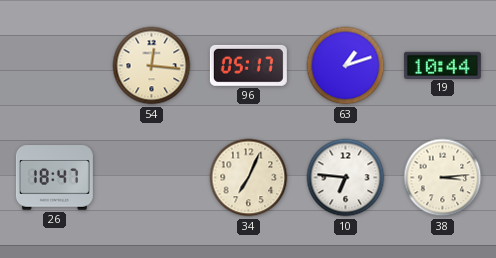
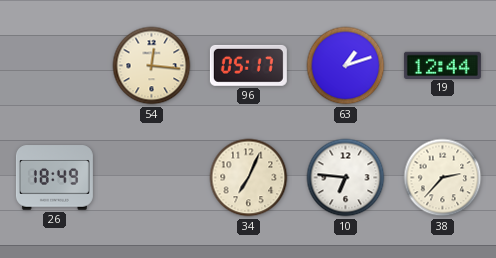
19: 10:44 -> 12:44
26: 18:47 -> 18:49
38: 3:14 -> 2:37
